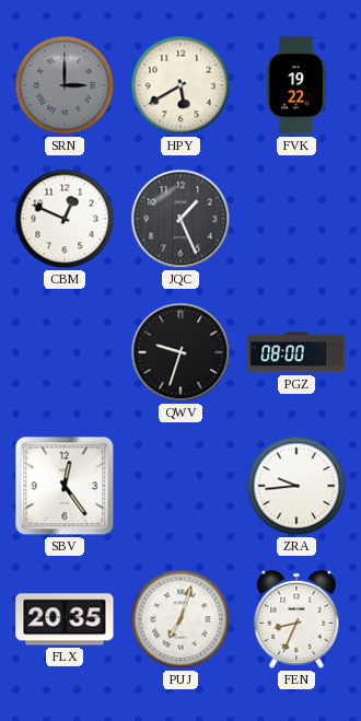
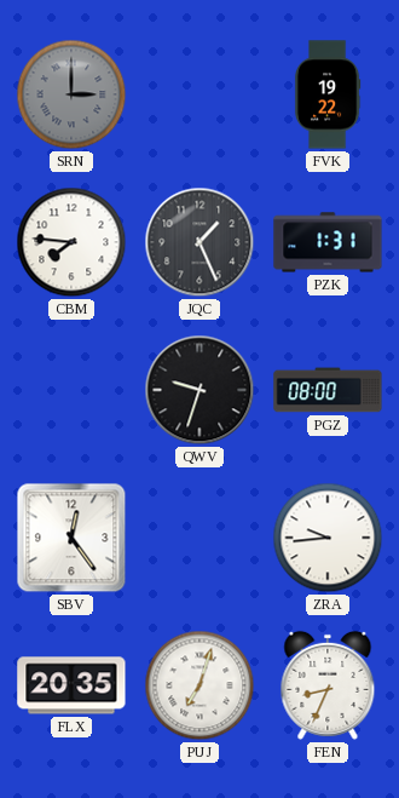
HPY: 5:40 -> none
CBM: 12:49 -> 7:46
PZK: none -> 1:31
